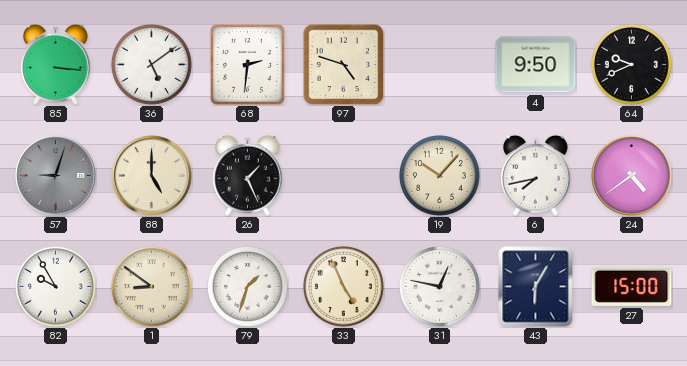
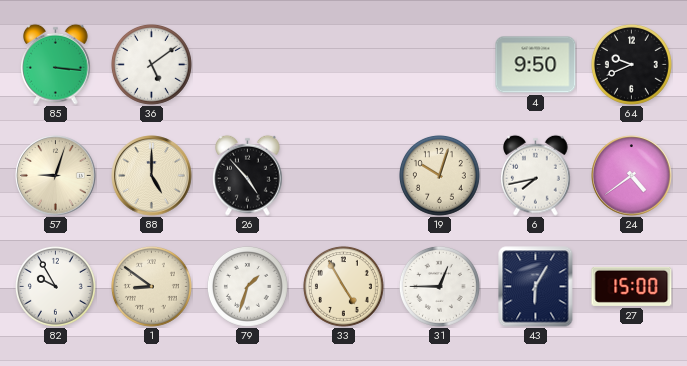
68: 2:31 -> none
97: 4:48 -> none
57 dial: grey -> cream
26: 1:26 -> 4:53
19: 10:07 -> 10:03
33: 4:56 -> 4:55
31: 12:47 -> 12:45
